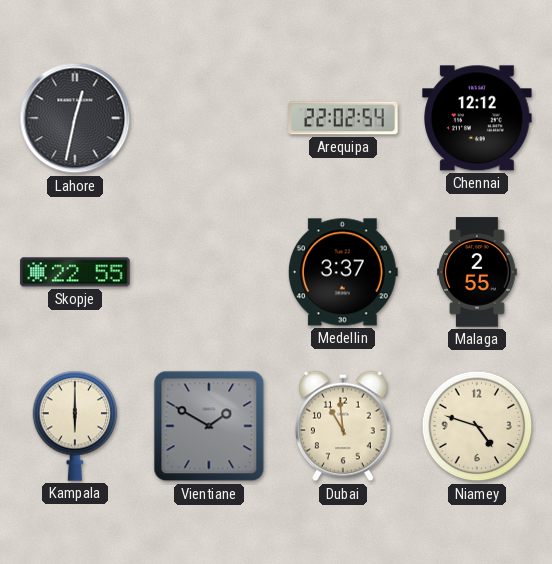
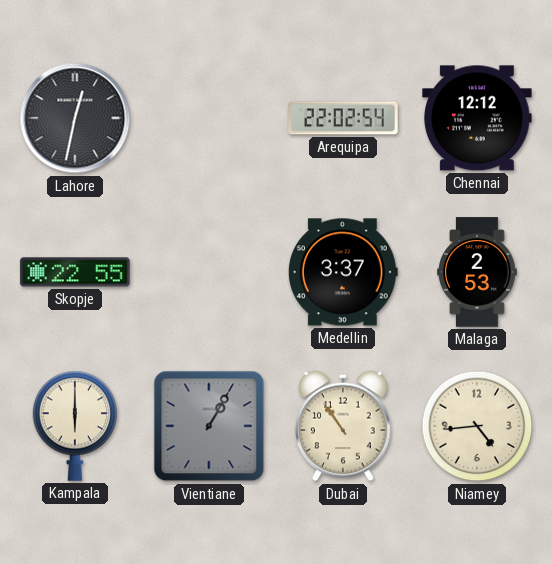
Malaga: 2:55 -> 2:53
Vientiane: 1:50 -> 1:05
Dubai: 10:59 -> 10:54
Niamey: 4:48 -> 4:44
